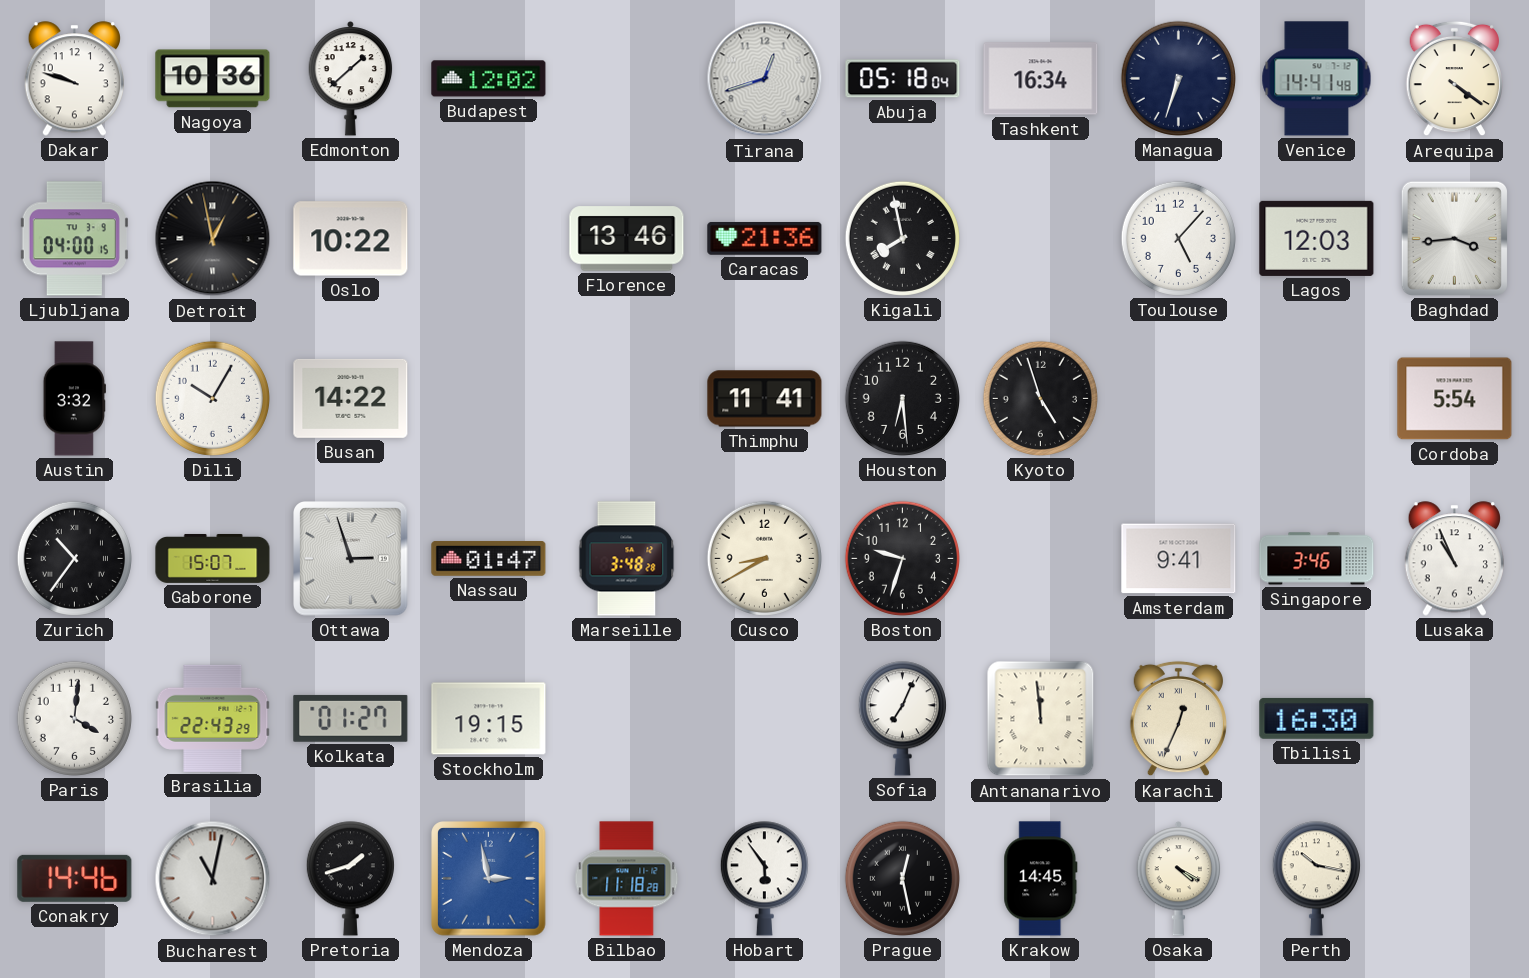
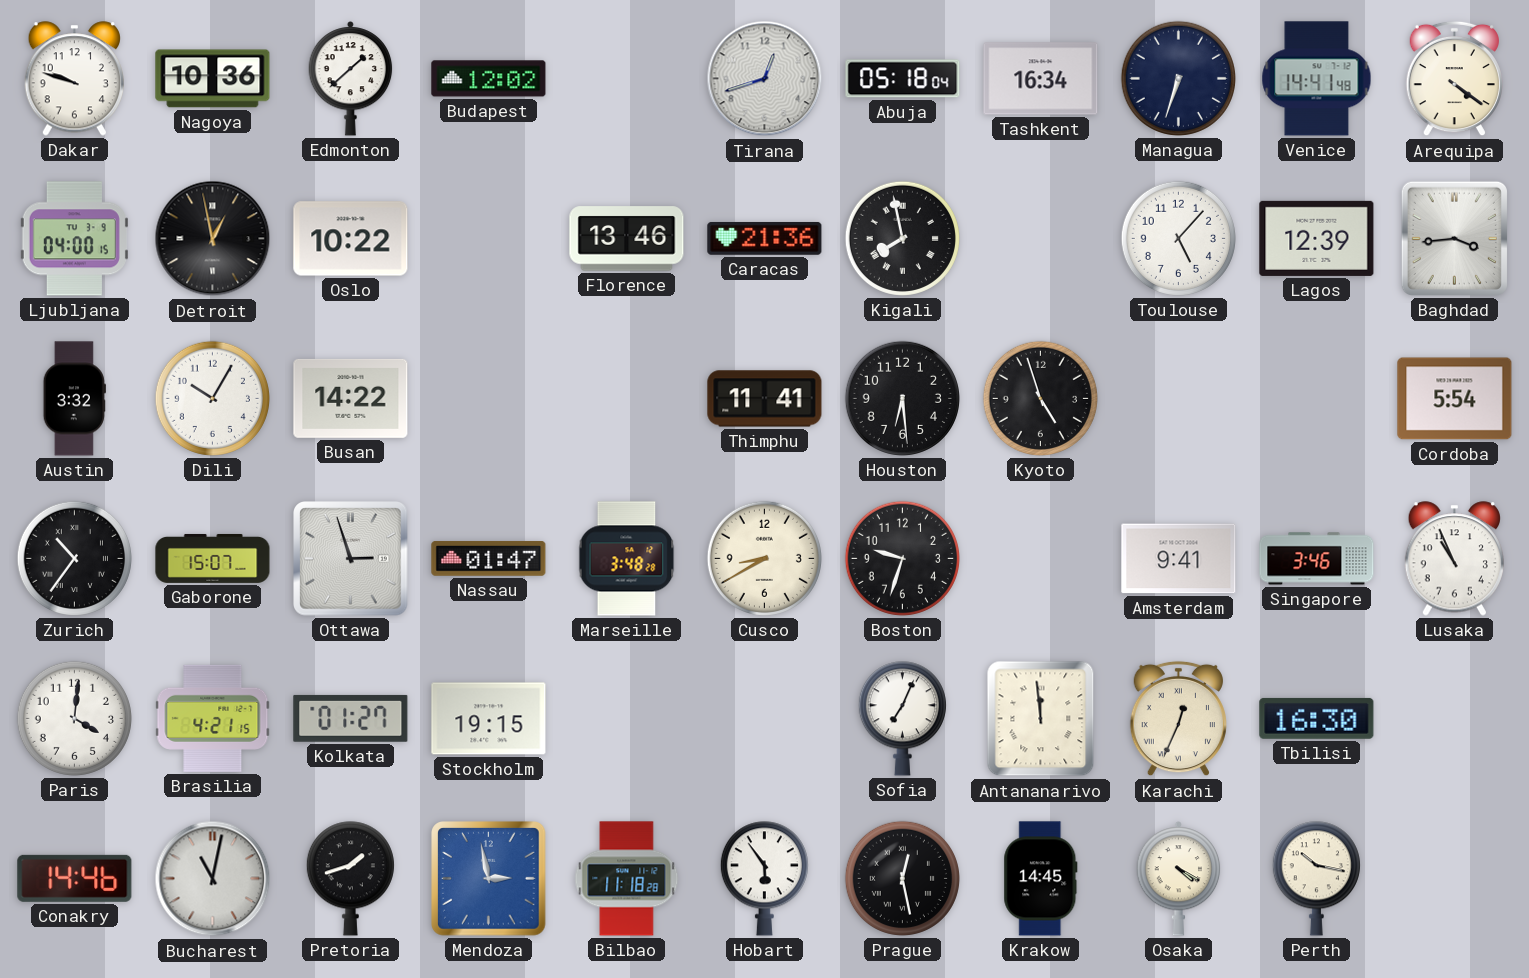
Lagos: 12:03 -> 12:39
Brasilia: 22:43 -> 4:21
